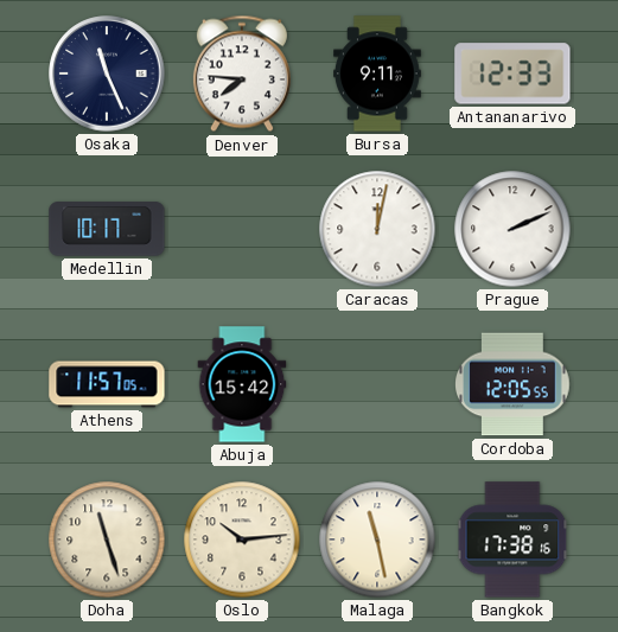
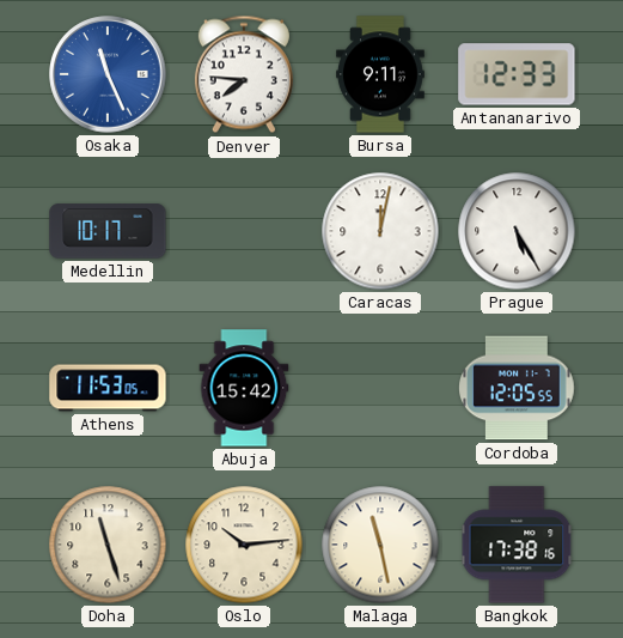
Osaka dial: navy -> blue
Prague: 2:11 -> 5:25
Athens: 11:57 -> 11:53
